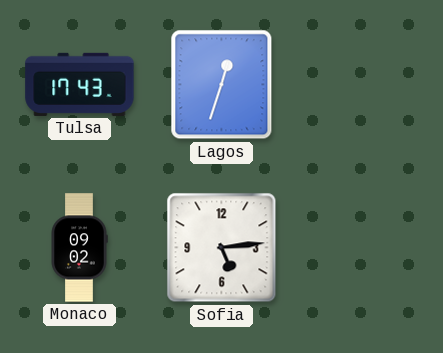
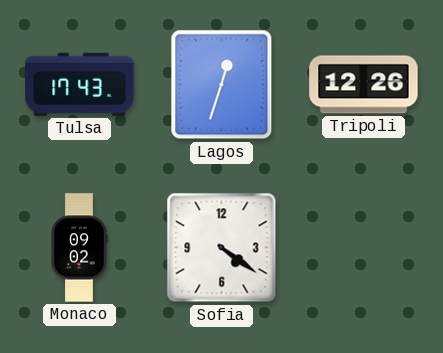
Tripoli: none -> 12:26
Sofia: 5:14 -> 4:21
